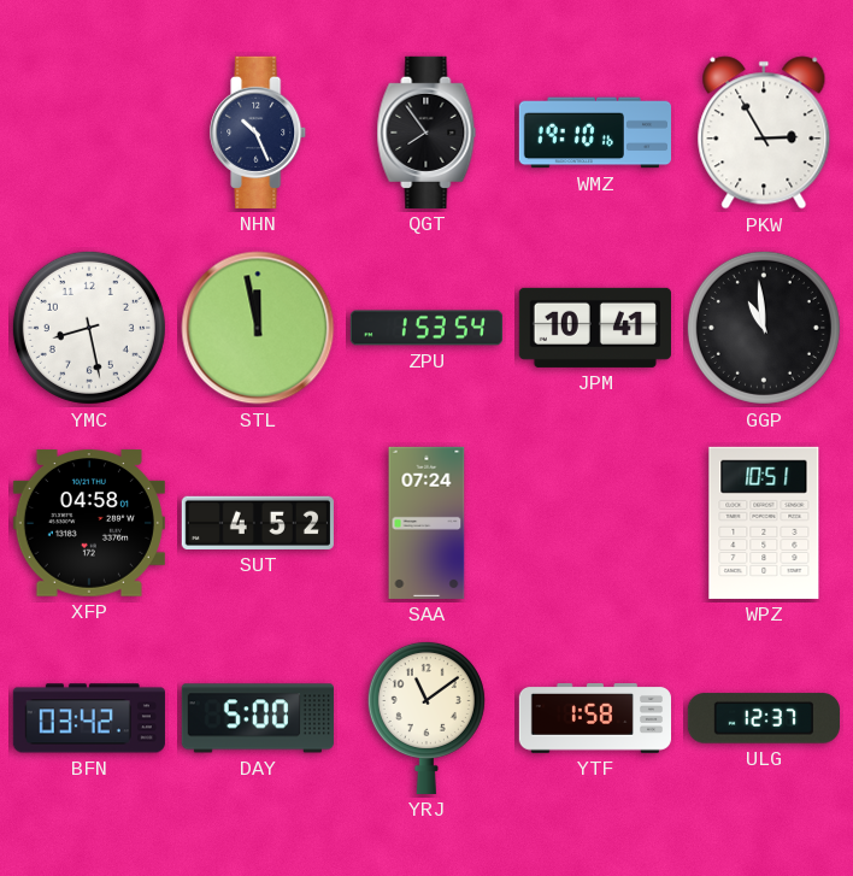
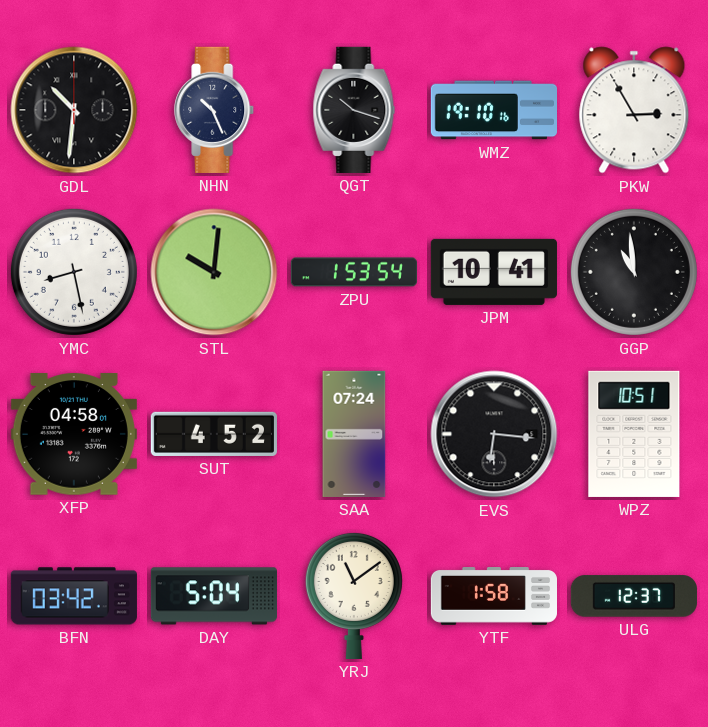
GDL: none -> 10:31
QGT: 7:54 -> 10:18
STL: 11:58 -> 10:01
EVS: none -> 6:16
DAY: 5:00 -> 5:04
